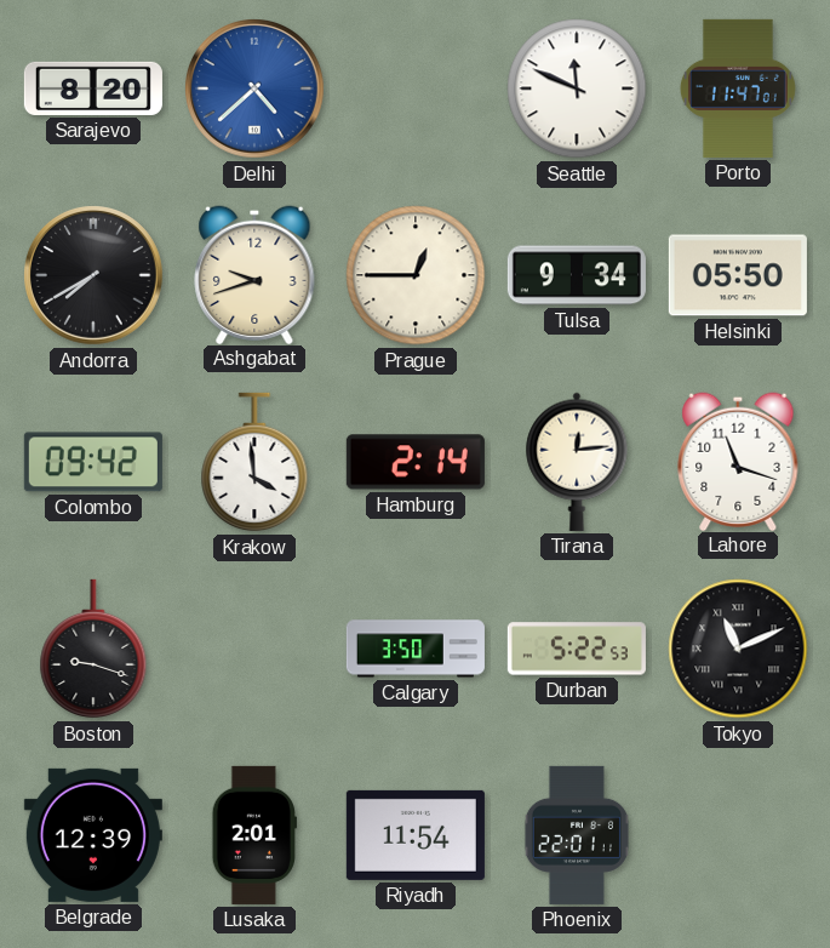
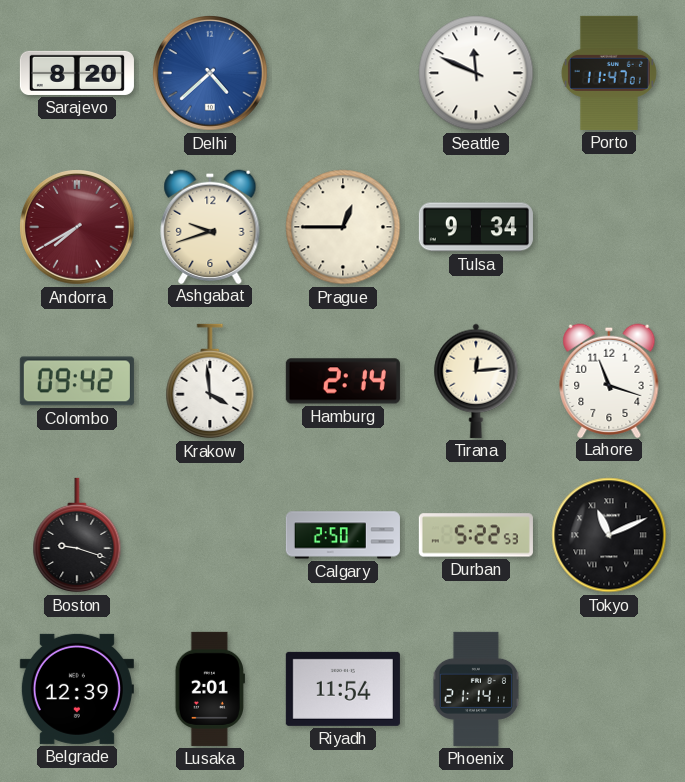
Andorra dial: black -> burgundy
Helsinki: 05:50 -> none
Calgary: 3:50 -> 2:50
Phoenix: 22:01 -> 21:14
